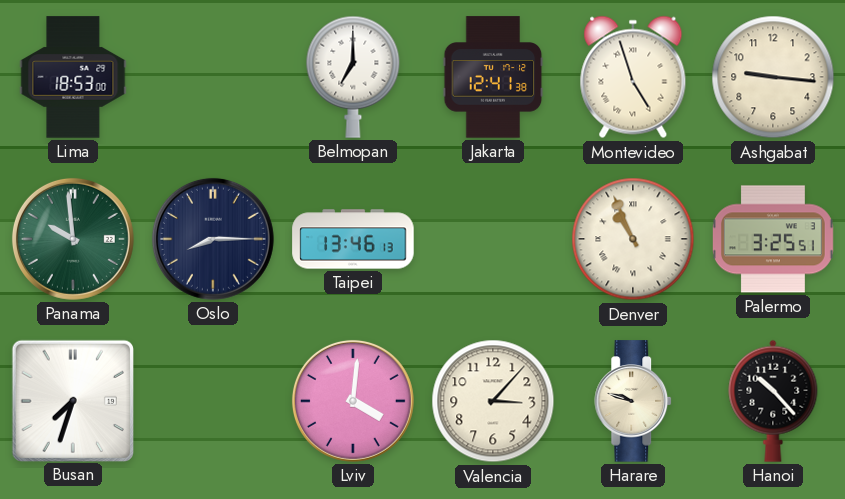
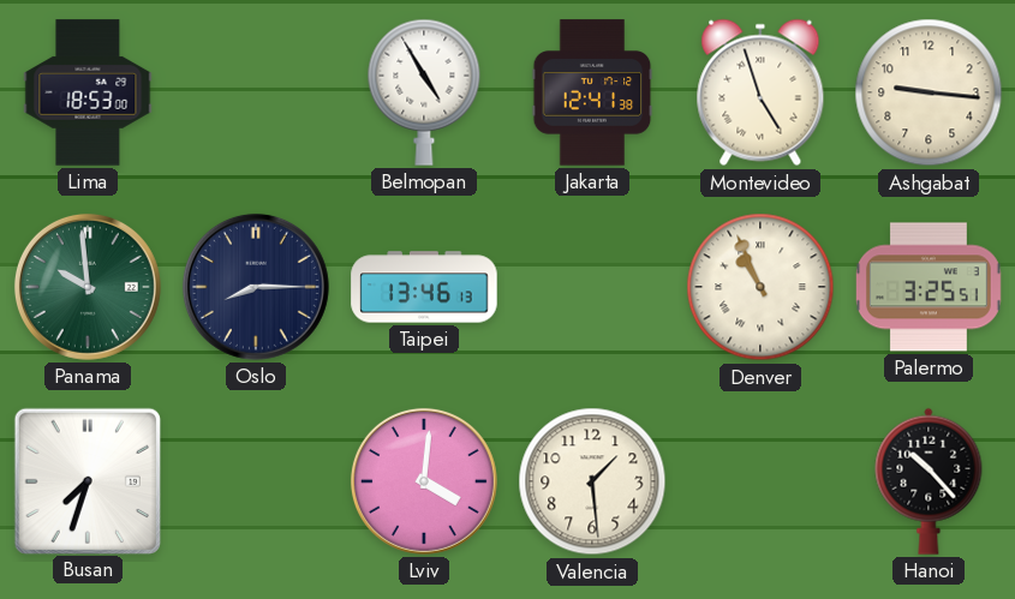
Belmopan: 7:00 -> 4:55
Valencia: 3:07 -> 1:29
Harare: 9:48 -> none
